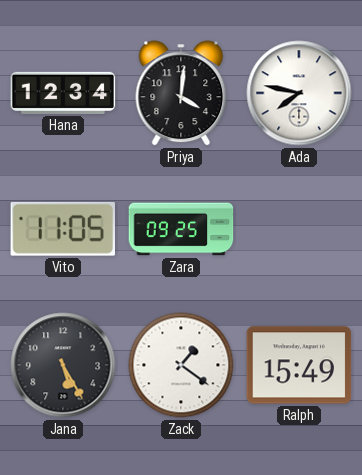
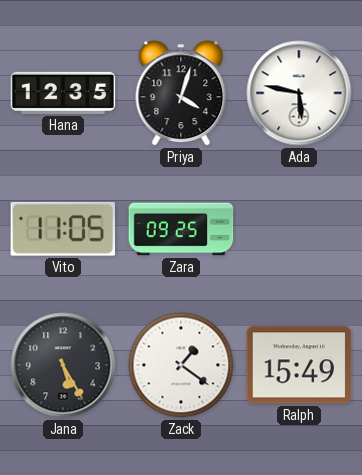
Hana: 12:34 -> 12:35
Priya: 4:01 -> 4:03
Ada: 7:47 -> 5:47
